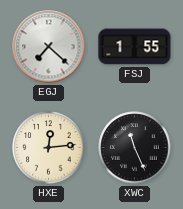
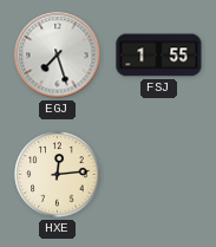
EGJ: 7:22 -> 7:27
XWC: 11:26 -> none
